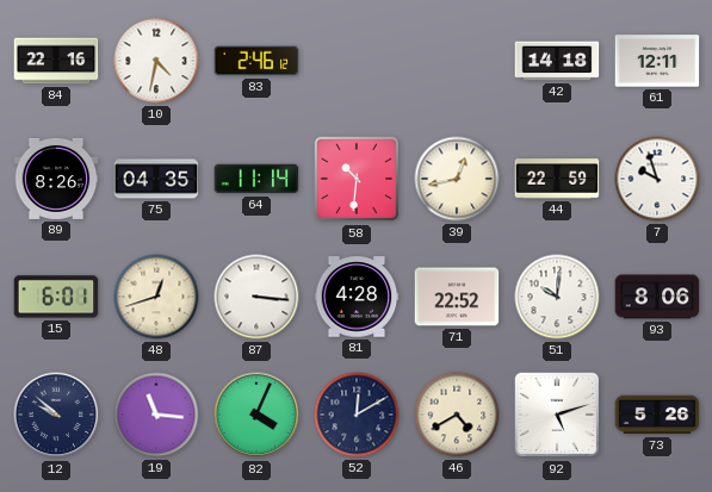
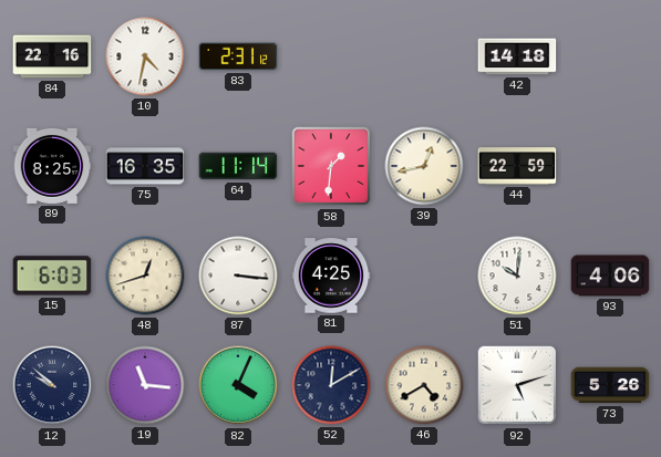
83: 2:46 -> 2:31
61: 12:11 -> none
89: 8:26 -> 8:25
75: 04:35 -> 16:35
58: 10:31 -> 1:31
7: 9:57 -> none
15: 6:01 -> 6:03
81: 4:28 -> 4:25
71: 22:52 -> none
93: 8:06 -> 4:06
